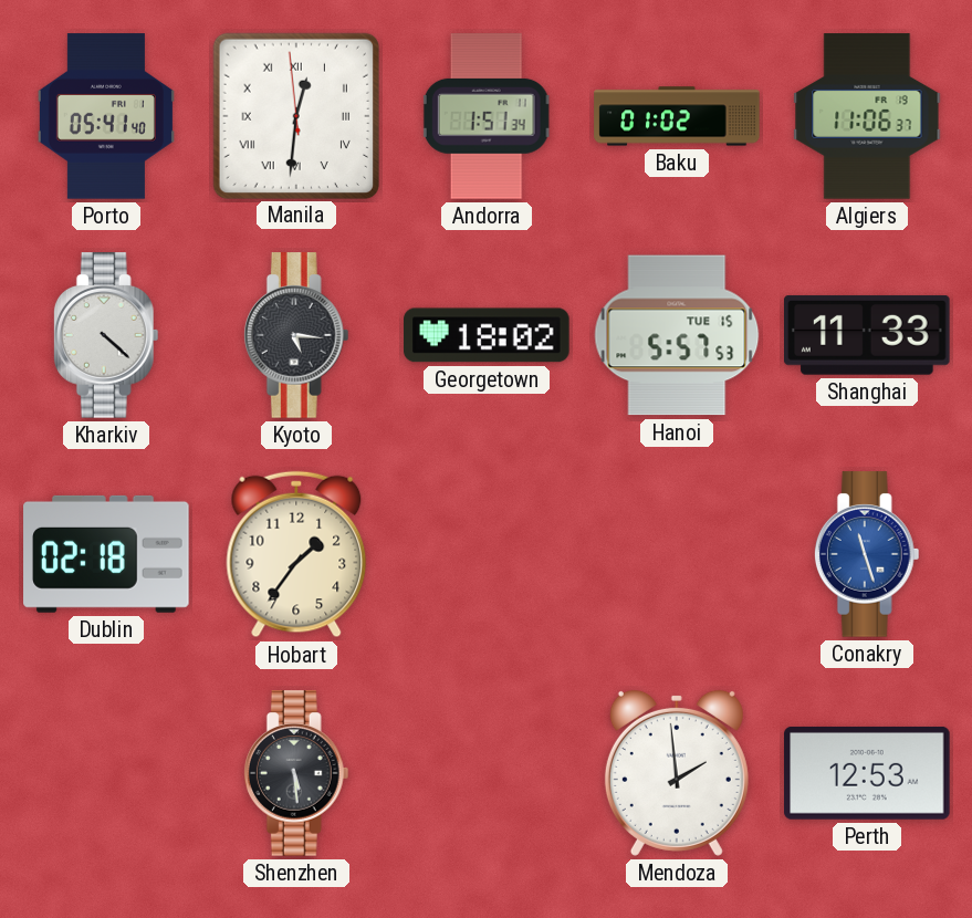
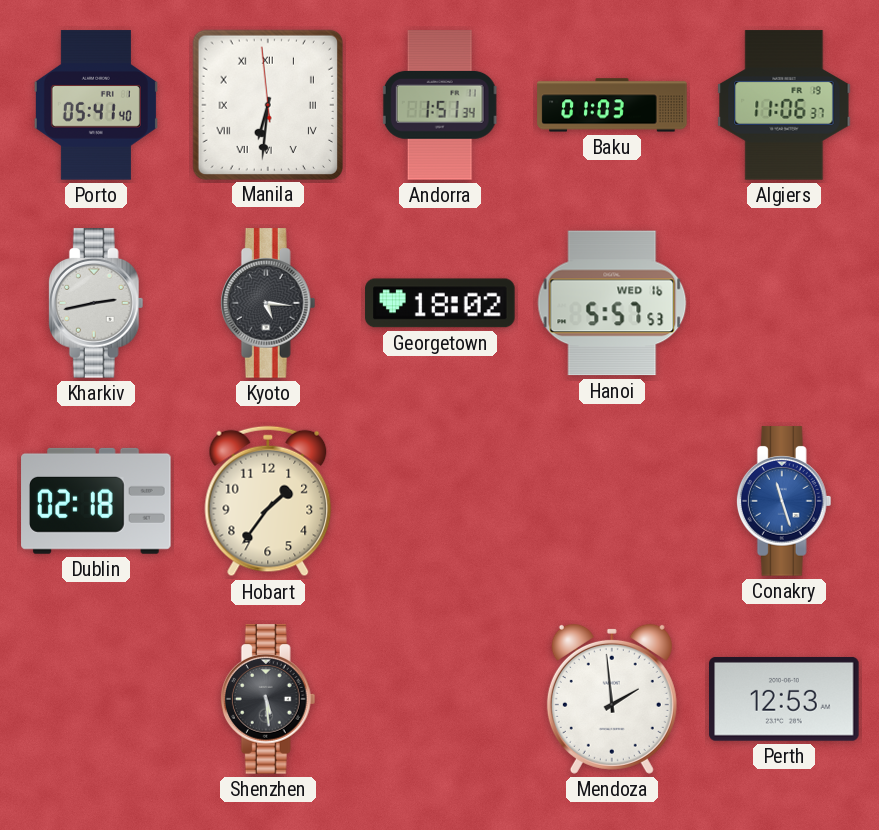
Manila: 12:30 -> 6:30
Baku: 01:02 -> 01:03
Kharkiv: 4:22 -> 2:43
Hanoi date: TUE 15 -> WED 16
Shanghai: 11:33 -> none
